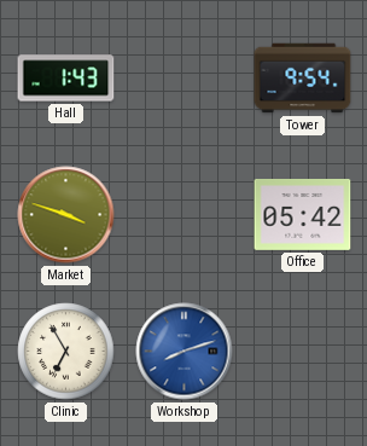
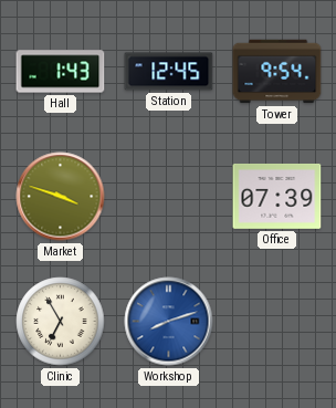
Station: none -> 12:45
Office: 05:42 -> 07:39
